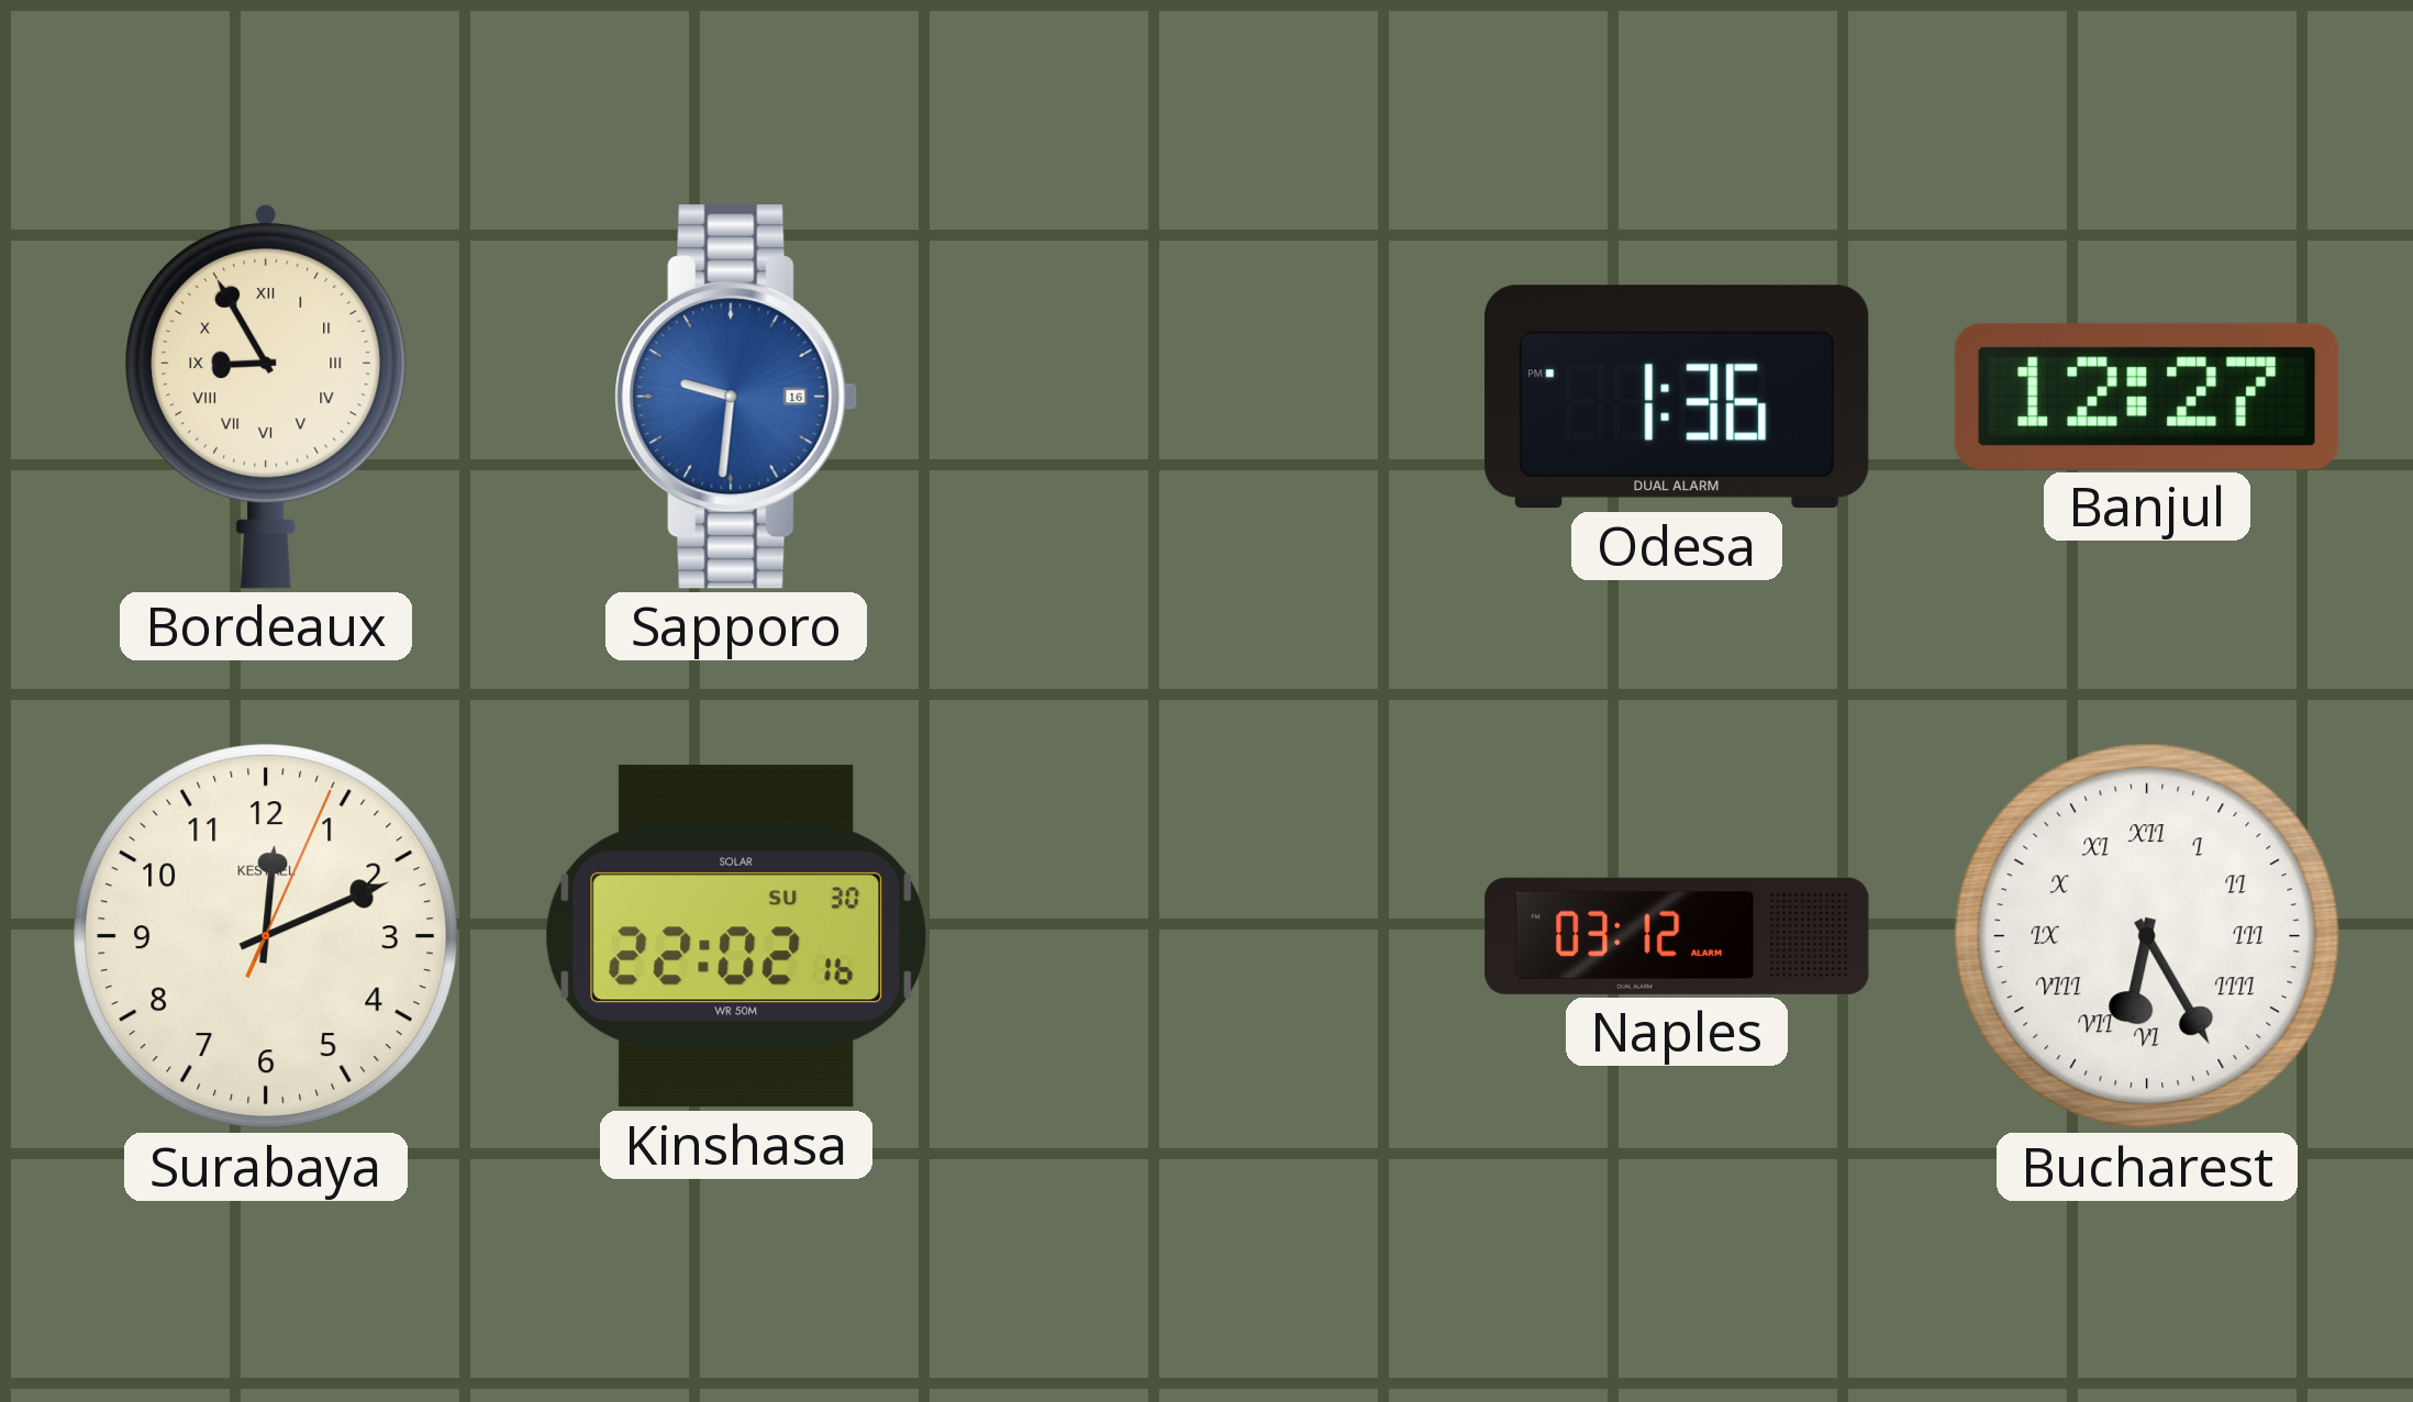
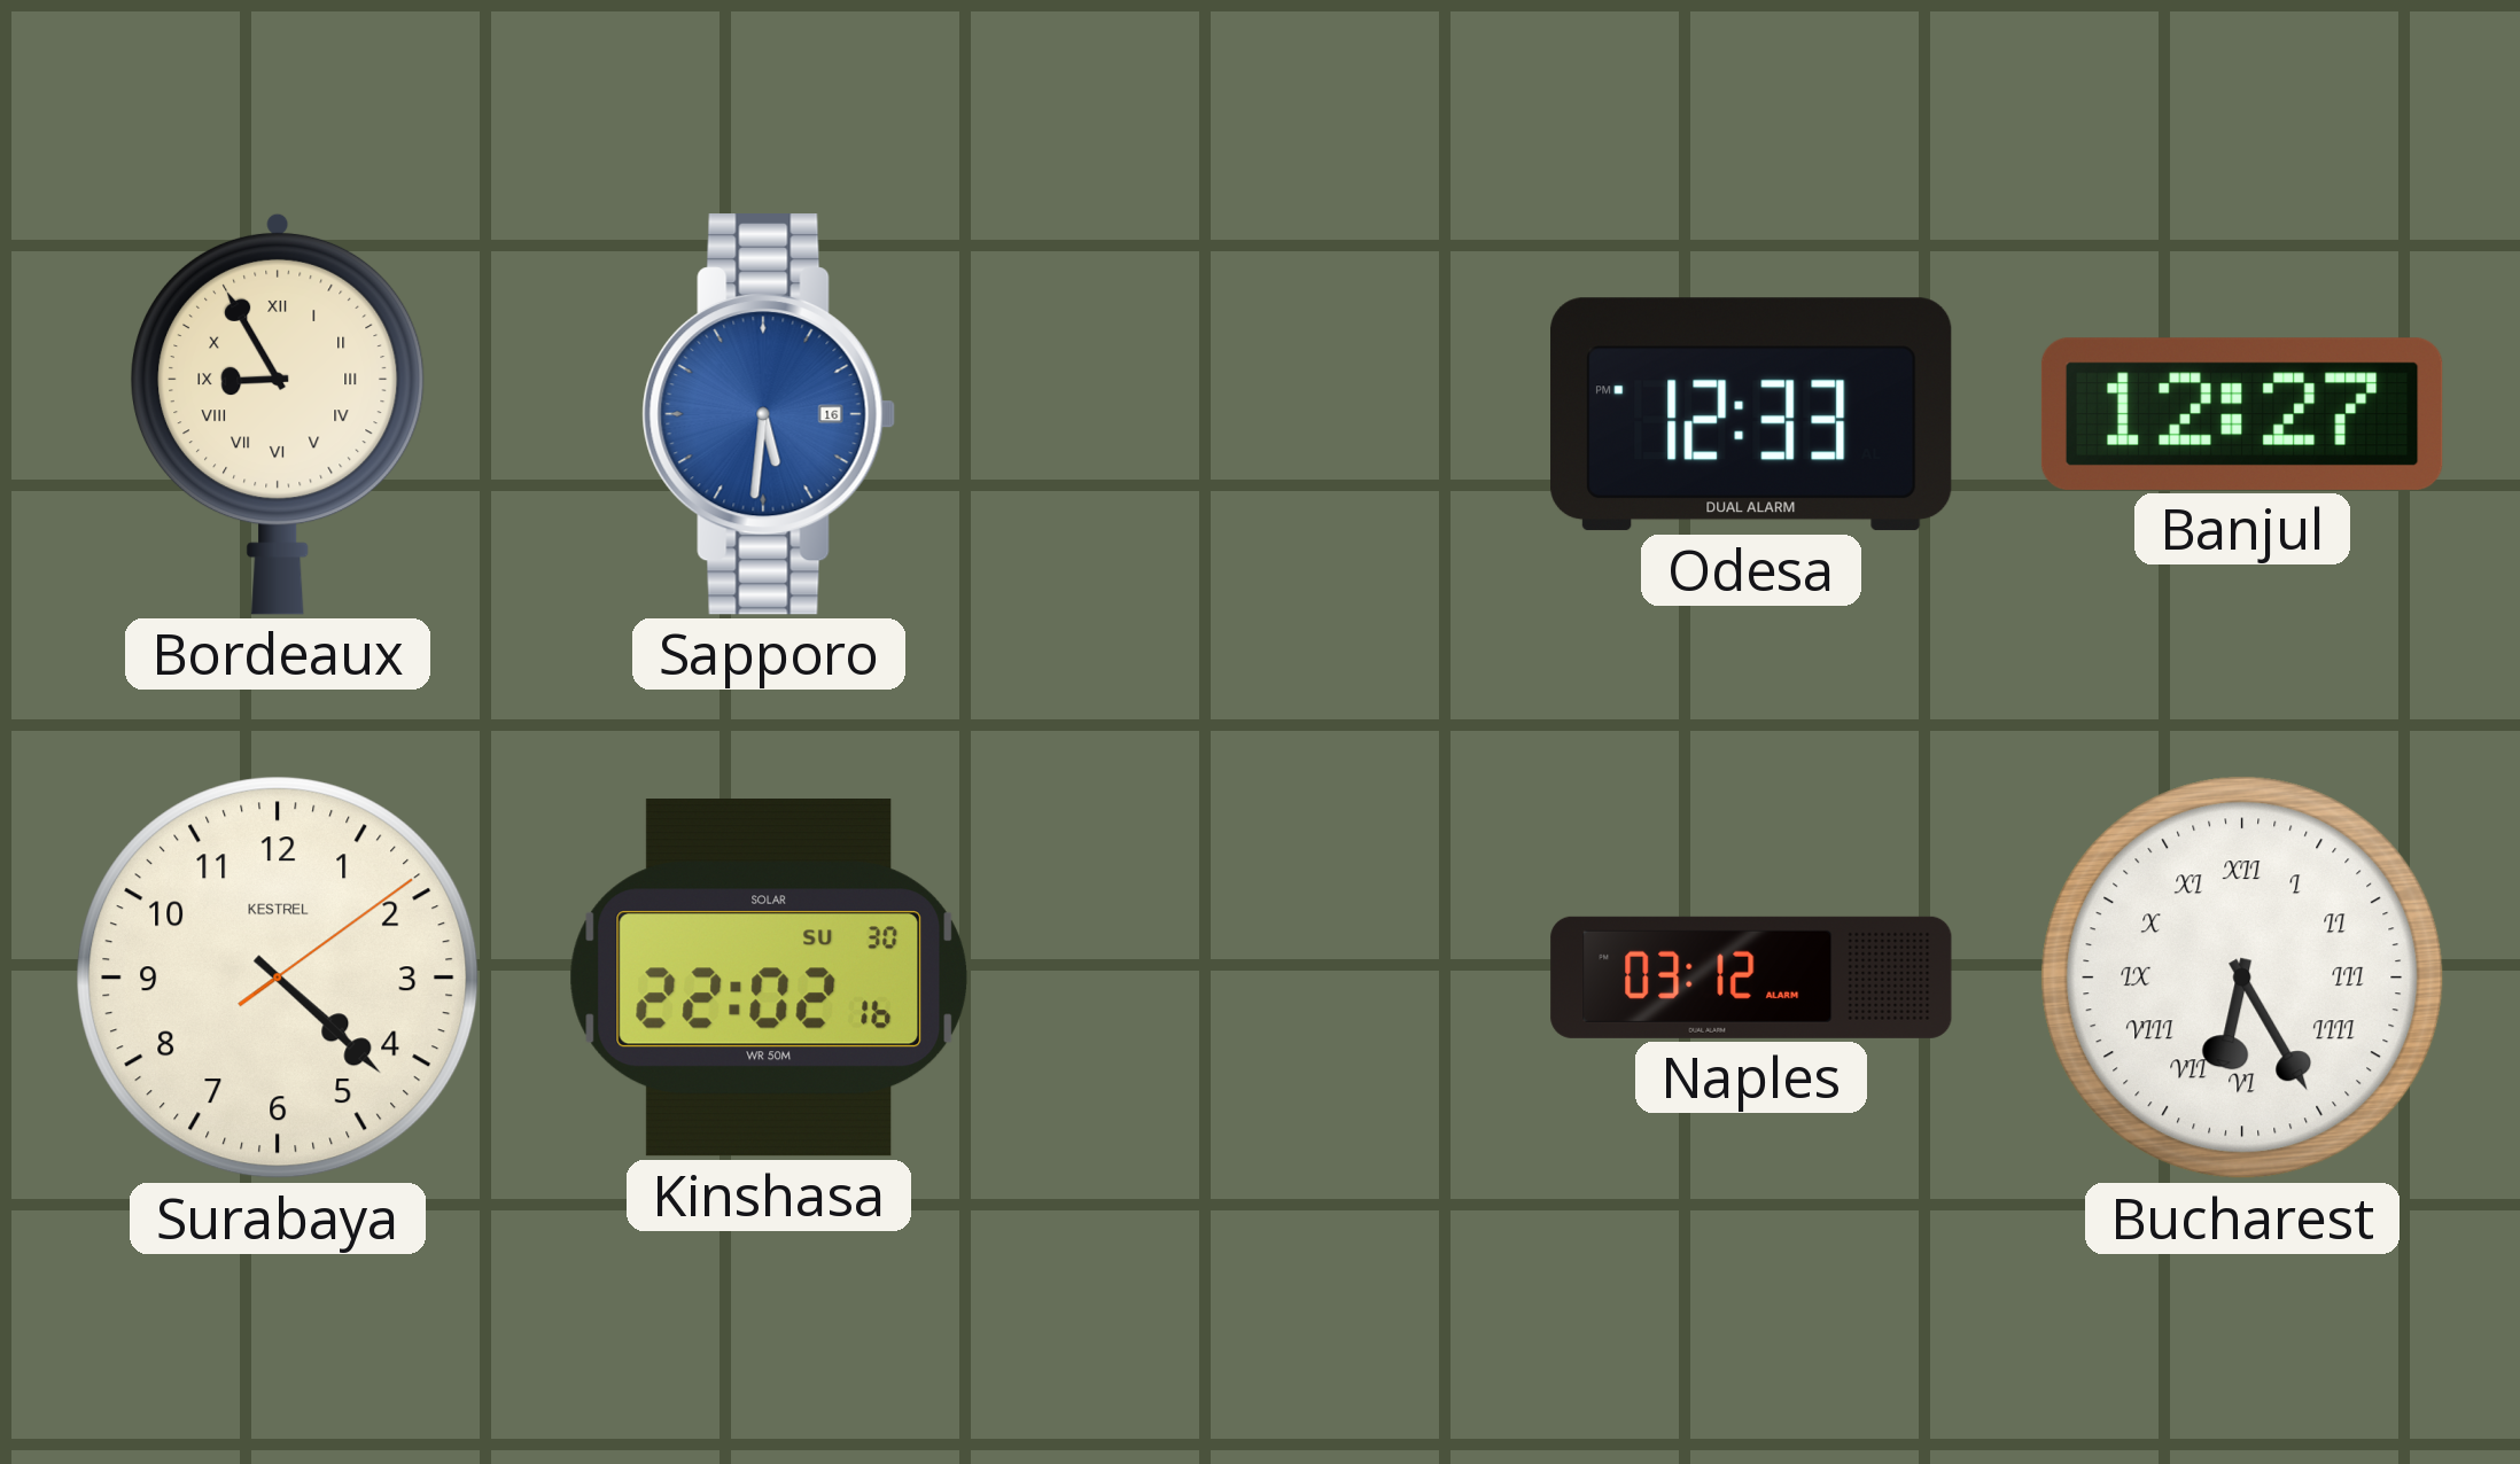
Sapporo: 9:31 -> 5:31
Odesa: 1:36 -> 12:33
Surabaya: 12:11 -> 4:22
